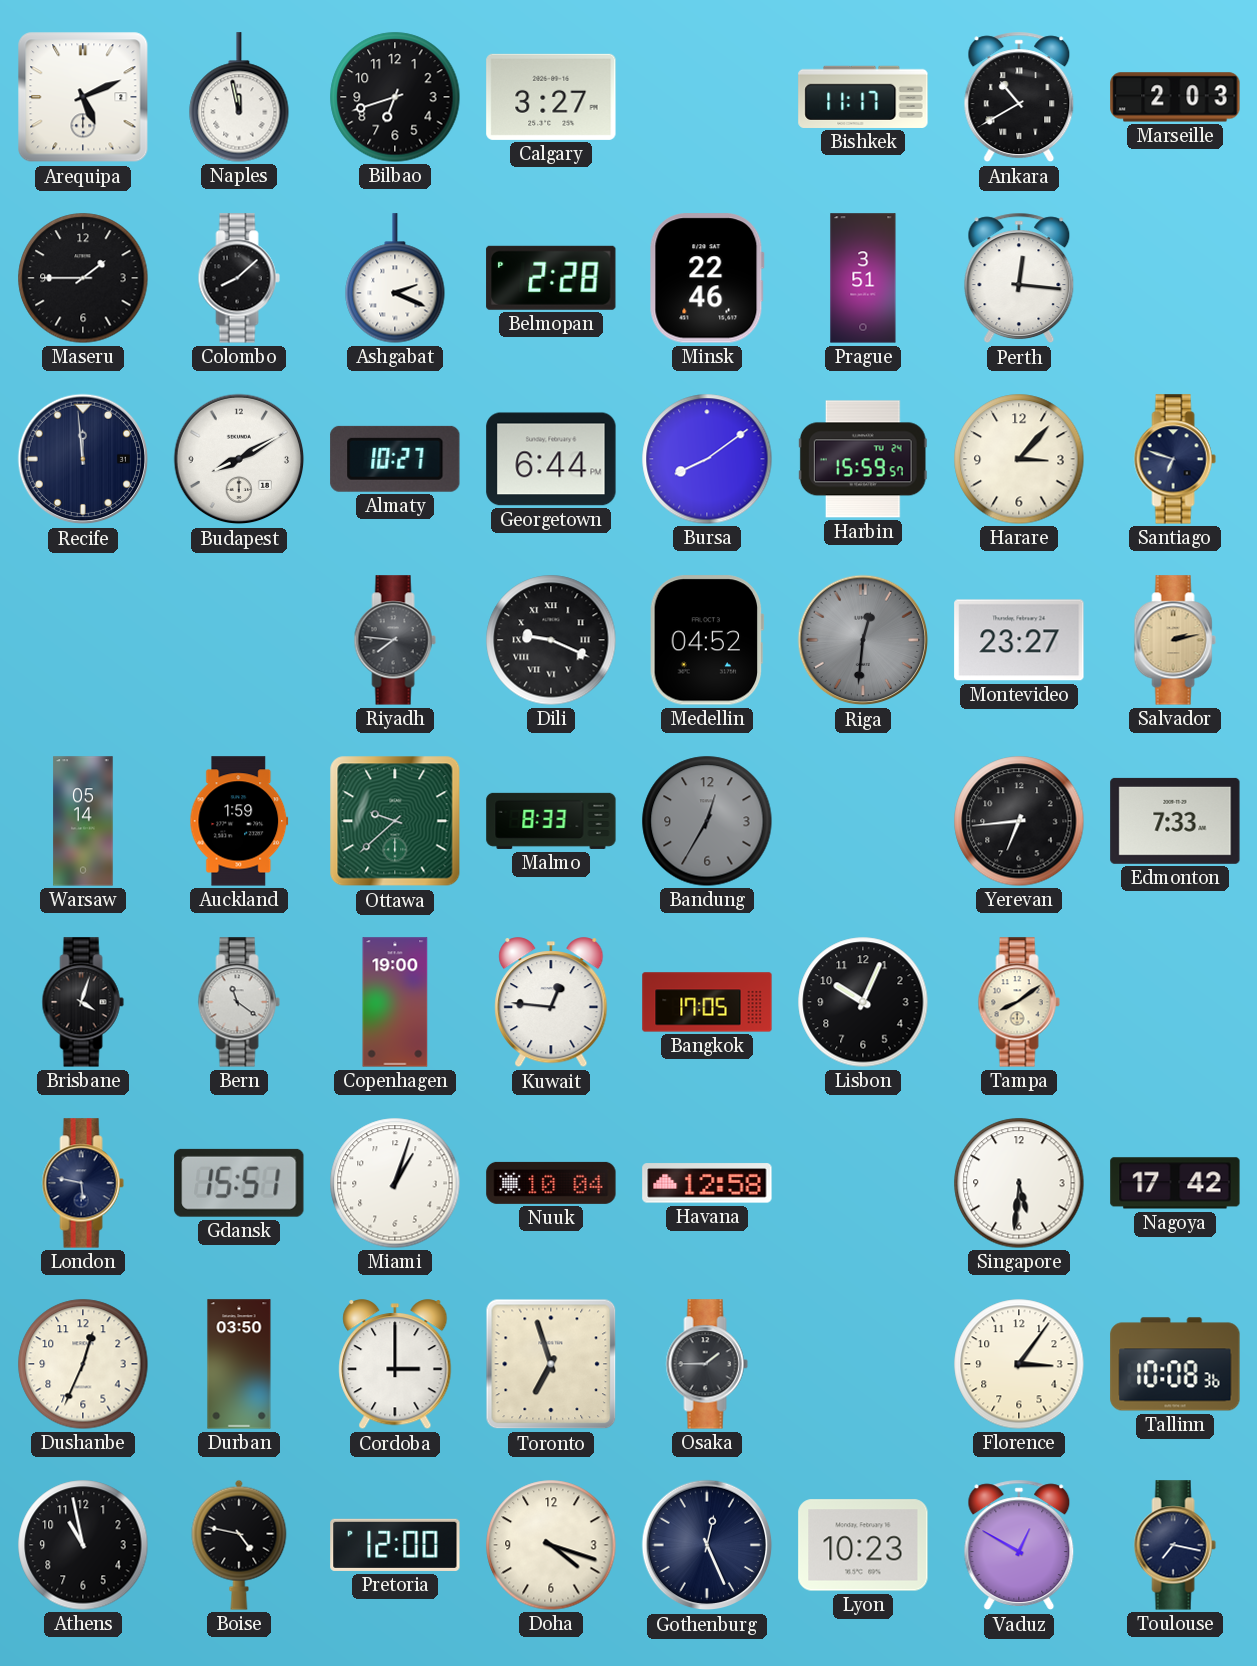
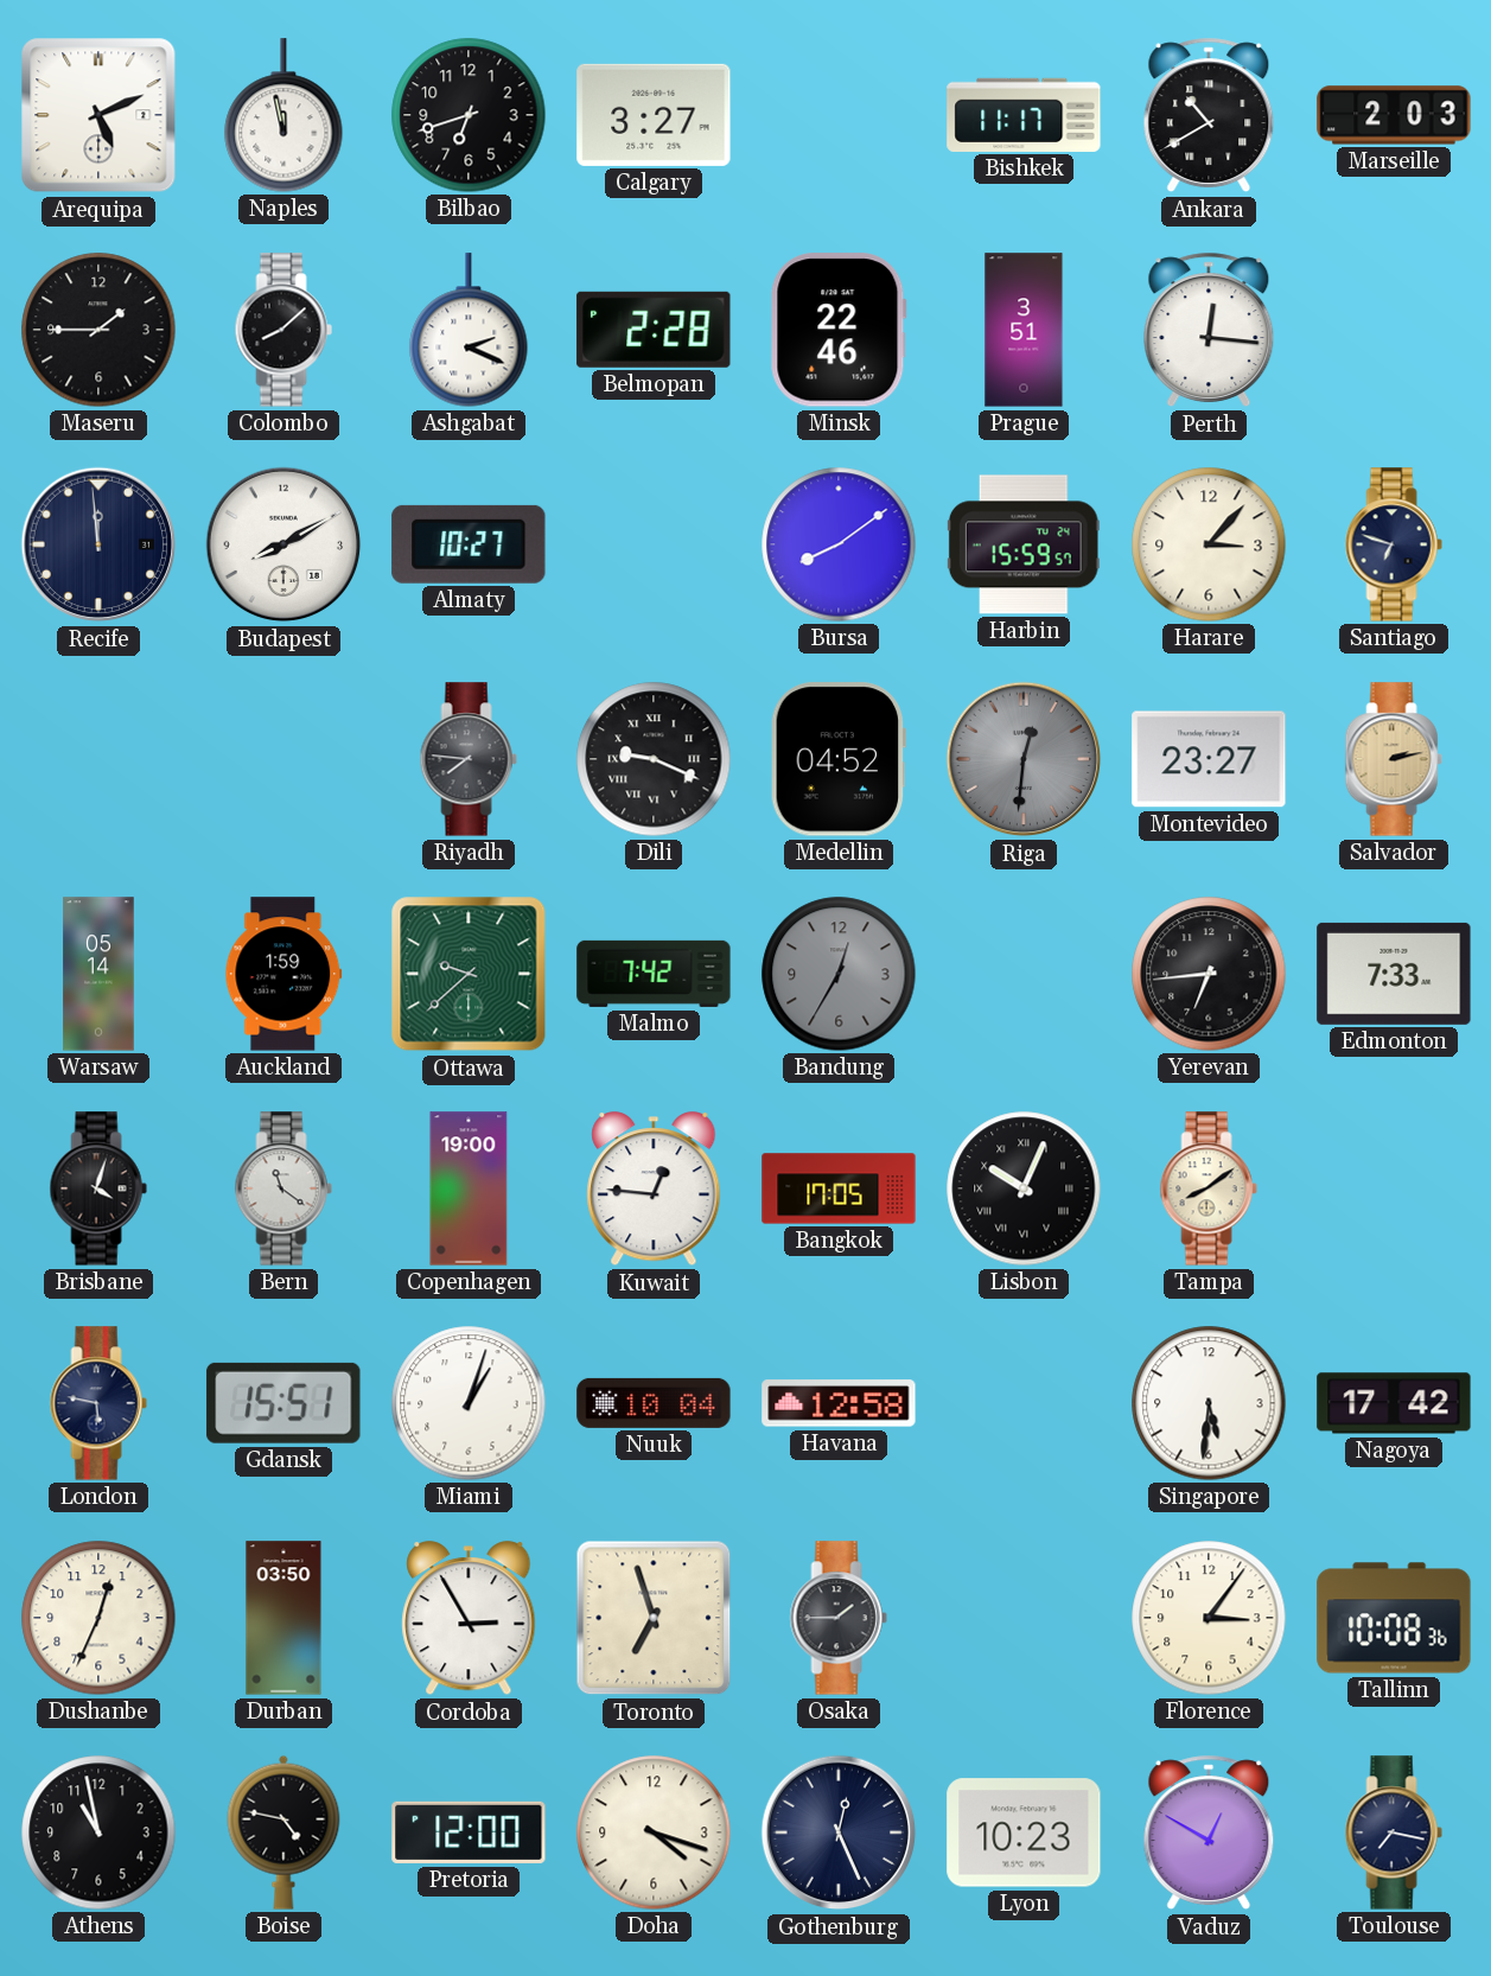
Georgetown: 6:44 -> none
Malmo: 8:33 -> 7:42
Lisbon numerals: Arabic -> Roman
Cordoba: 3:00 -> 2:55
